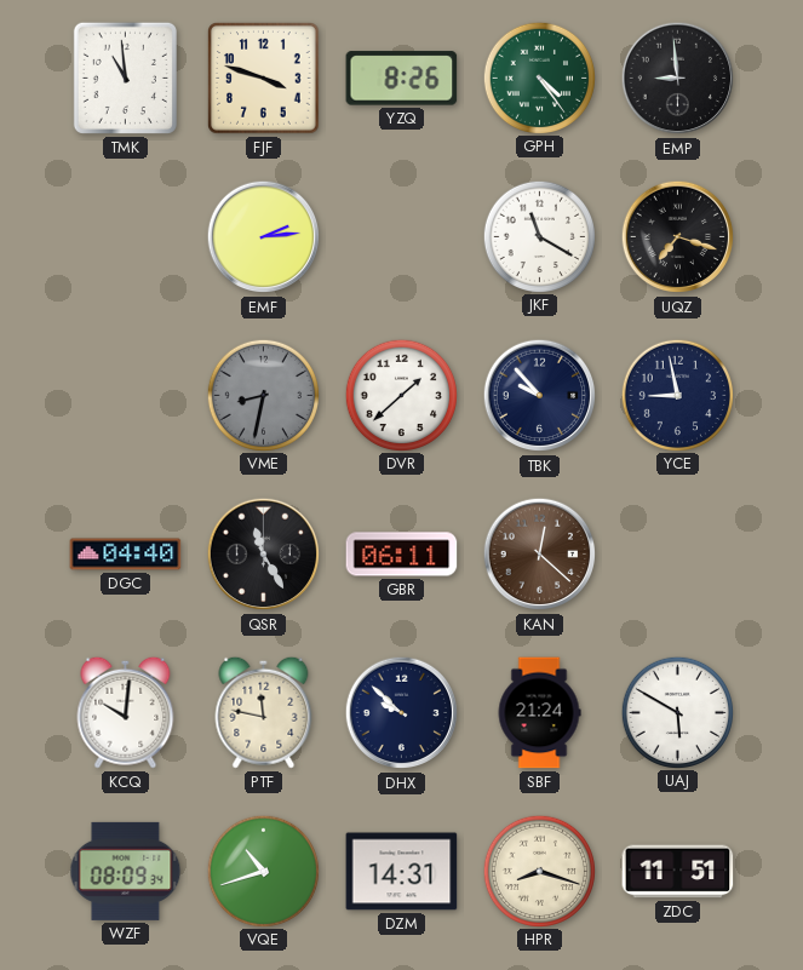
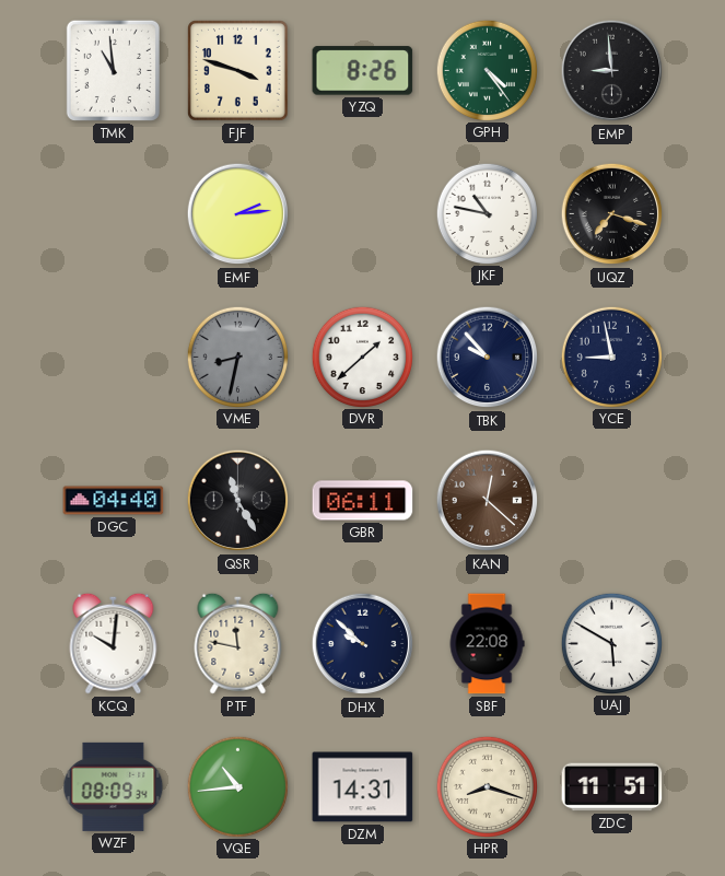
JKF: 11:20 -> 10:47
SBF: 21:24 -> 22:08
VQE: 10:42 -> 10:44
